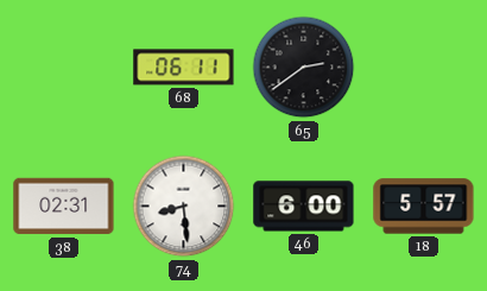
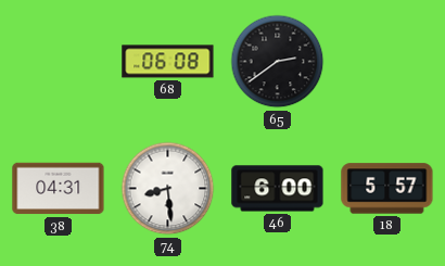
68: 06:11 -> 06:08
38: 02:31 -> 04:31
